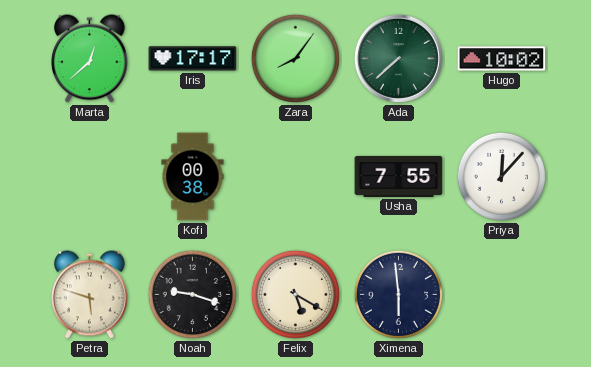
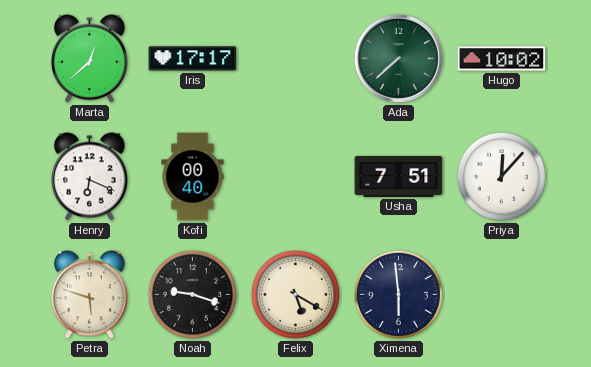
Zara: 8:06 -> none
Henry: none -> 6:19
Kofi: 00:38 -> 00:40
Usha: 7:55 -> 7:51
